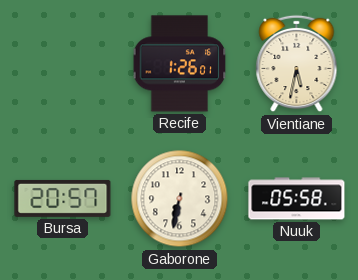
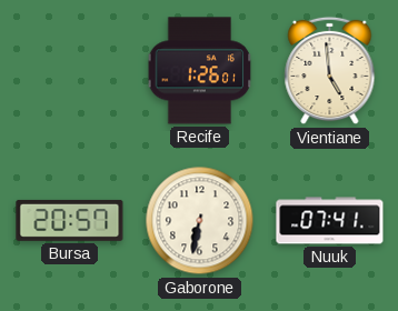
Vientiane: 5:32 -> 4:59
Nuuk: 05:58 -> 07:41
